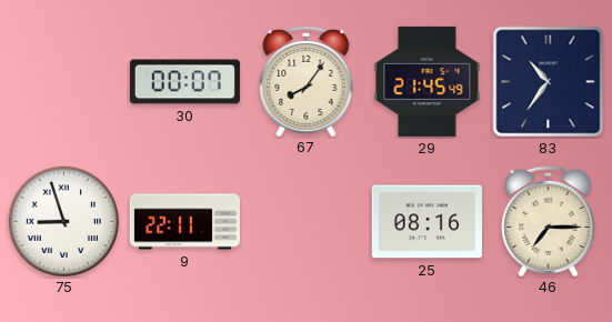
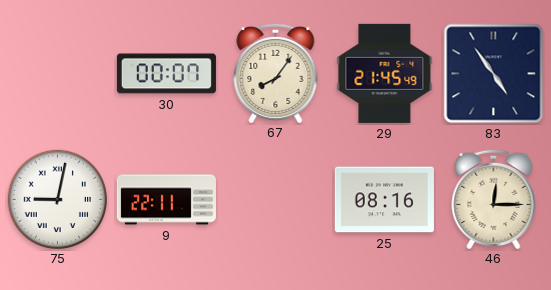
83: 10:36 -> 4:54
75: 8:57 -> 9:02
46: 7:15 -> 12:15
